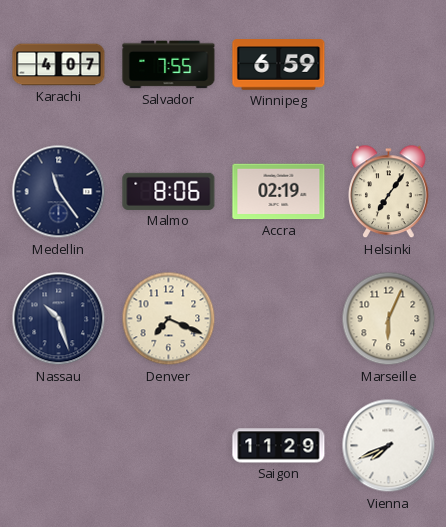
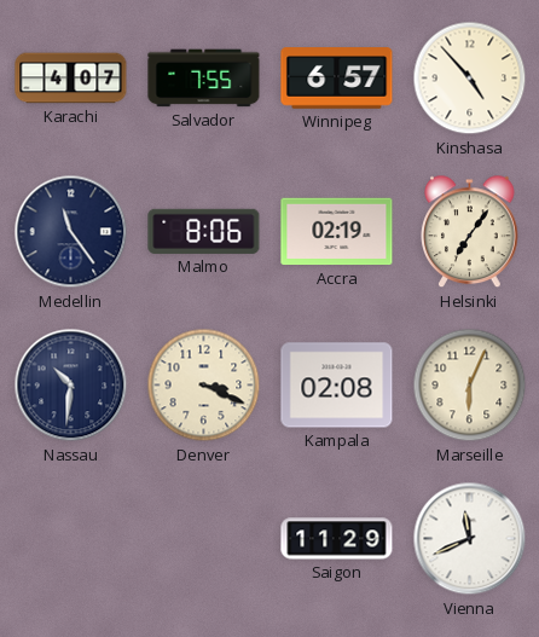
Winnipeg: 6:59 -> 6:57
Kinshasa: none -> 4:53
Nassau: 10:27 -> 10:31
Denver: 7:19 -> 3:19
Kampala: none -> 02:08
Vienna: 7:41 -> 11:41
